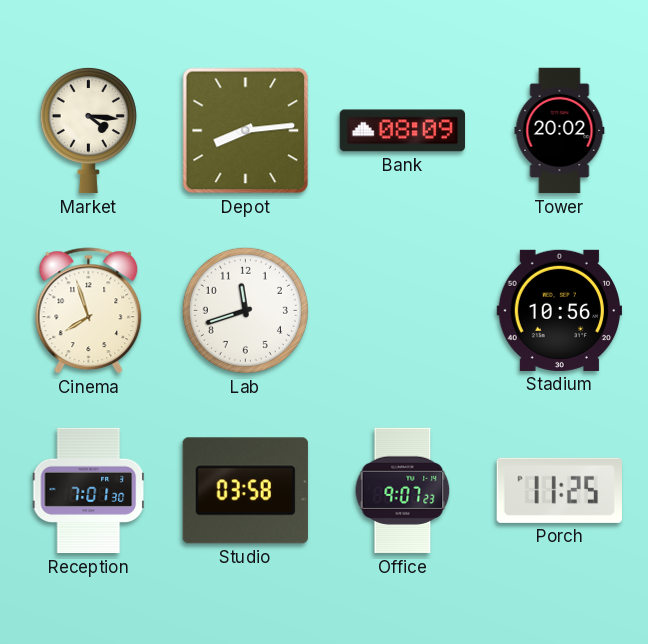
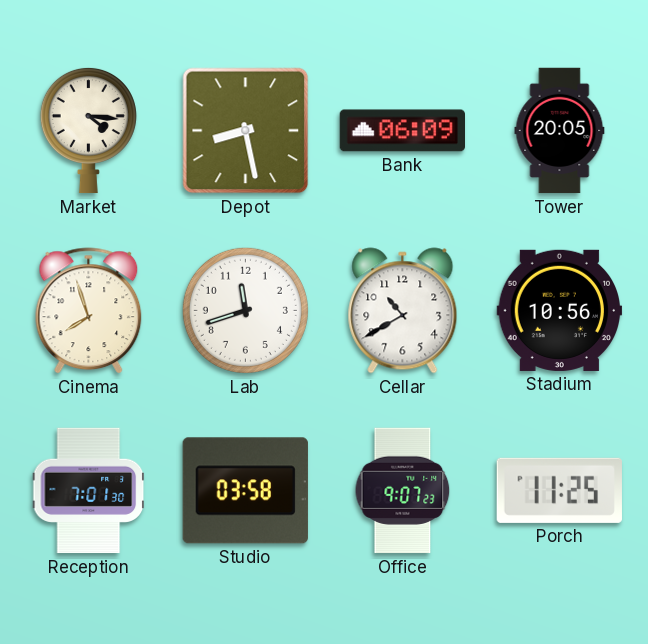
Depot: 8:14 -> 8:28
Bank: 08:09 -> 06:09
Tower: 20:02 -> 20:05
Cellar: none -> 10:40
